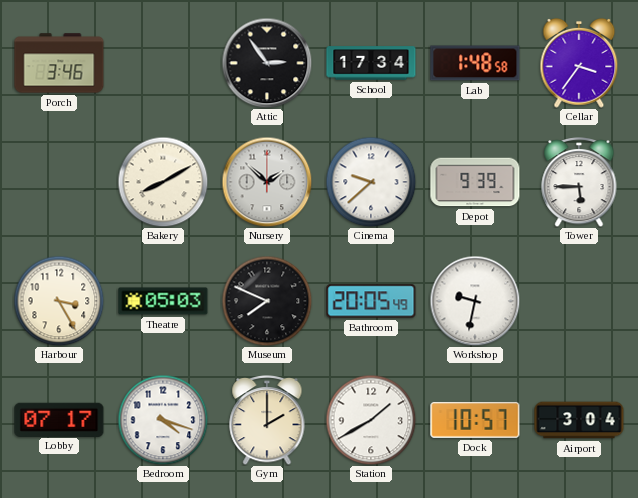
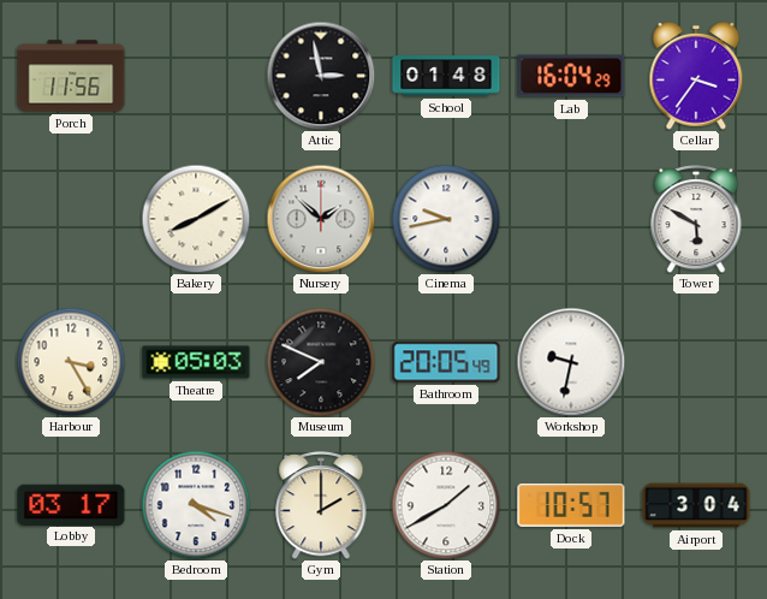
Porch: 3:46 -> 11:56
Attic: 2:54 -> 2:58
School: 17:34 -> 01:48
Lab: 1:48 -> 16:04
Cinema: 9:38 -> 9:43
Depot: 9:39 -> none
Tower: 5:45 -> 5:50
Lobby: 07:17 -> 03:17
